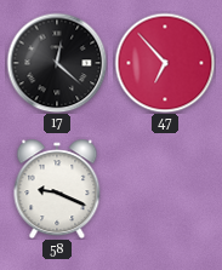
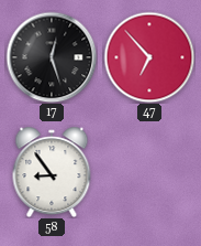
17: 12:22 -> 12:27
58: 9:19 -> 8:54
